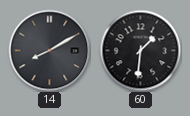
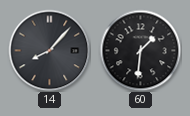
14: 8:10 -> 8:07
